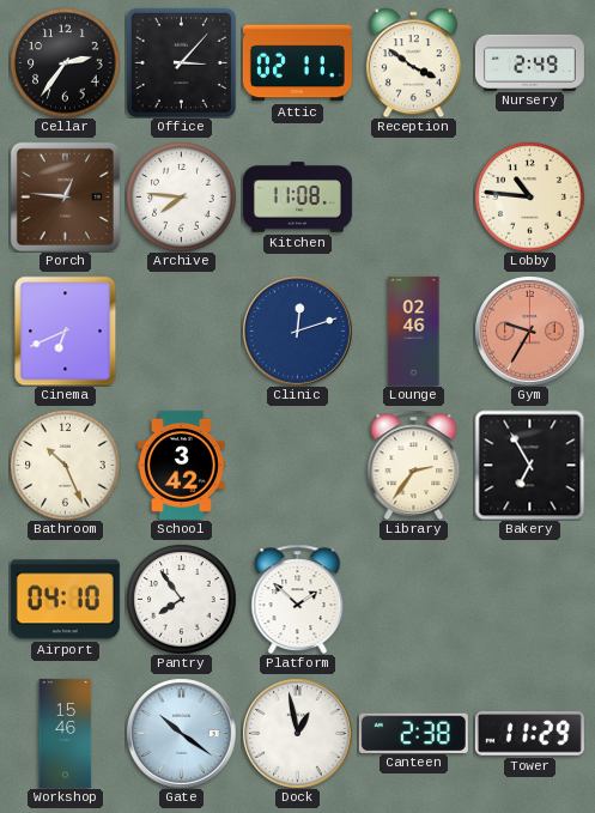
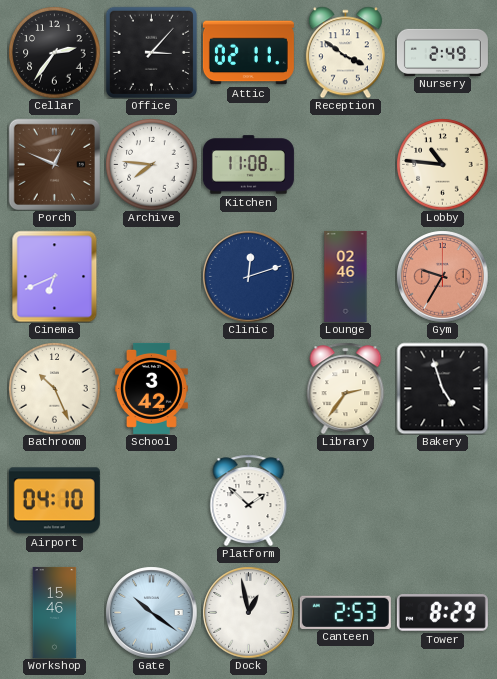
Porch: 12:46 -> 12:49
Bakery: 6:55 -> 4:57
Pantry: 7:54 -> none
Canteen: 2:38 -> 2:53
Tower: 11:29 -> 8:29
